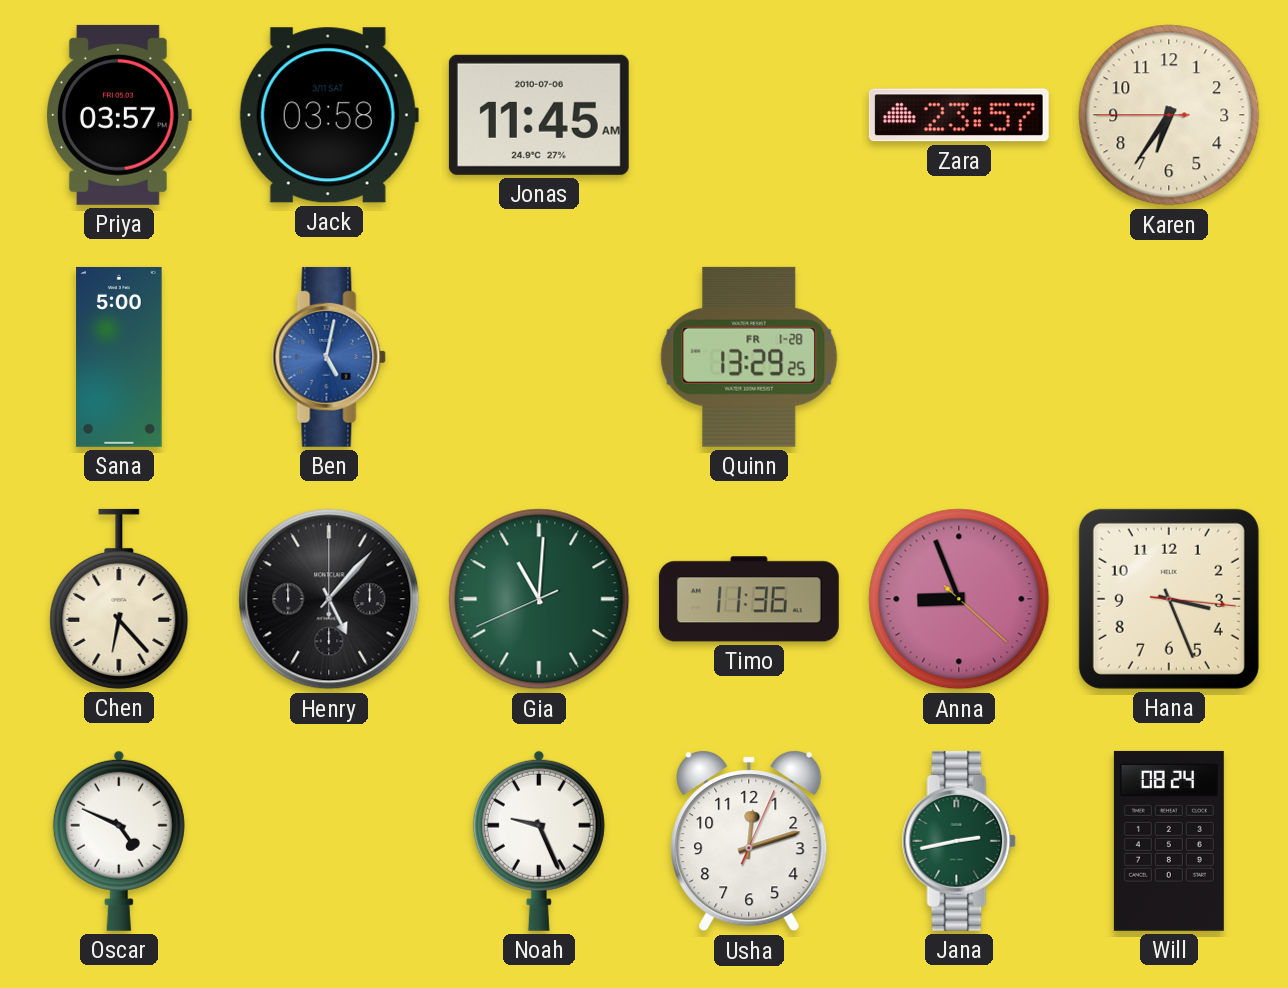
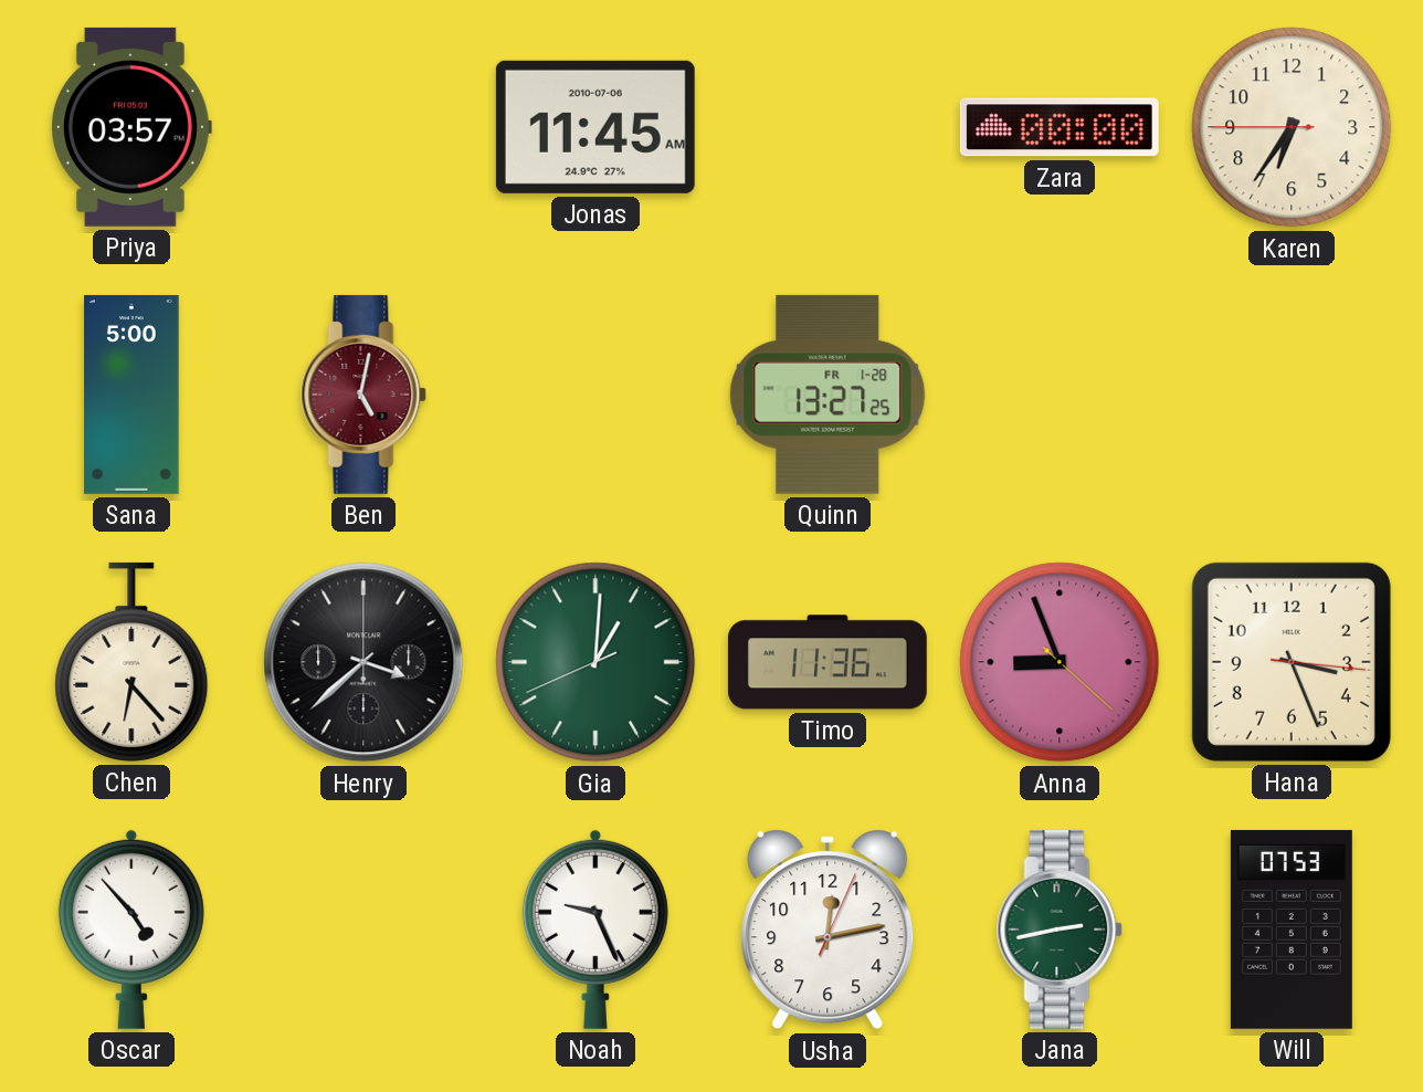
Jack: 03:58 -> none
Zara: 23:57 -> 00:00
Ben dial: blue -> burgundy
Quinn: 13:29 -> 13:27
Henry: 5:07 -> 3:38
Gia: 11:00 -> 1:00
Oscar: 4:49 -> 4:53
Usha: 12:12 -> 12:13
Will: 08:24 -> 07:53
